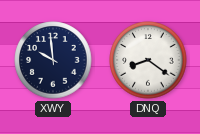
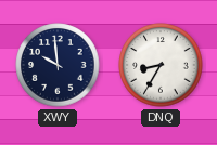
DNQ: 8:21 -> 8:35
